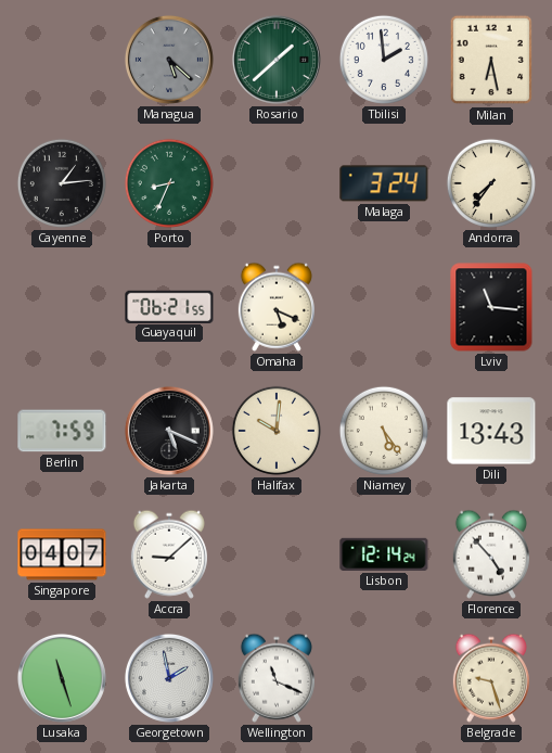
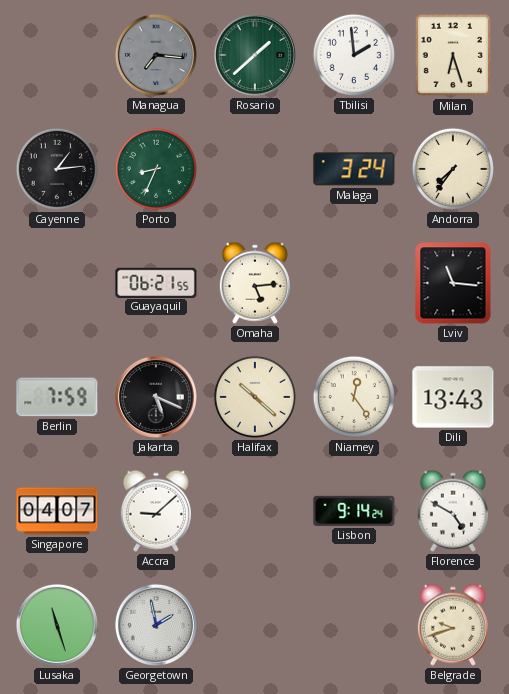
Managua: 5:22 -> 7:16
Milan: 6:28 -> 6:27
Omaha: 5:19 -> 5:14
Halifax: 10:01 -> 10:22
Niamey: 5:24 -> 12:24
Lisbon: 12:14 -> 9:14
Florence: 4:53 -> 4:50
Wellington: 11:19 -> none
Belgrade: 9:27 -> 9:42
